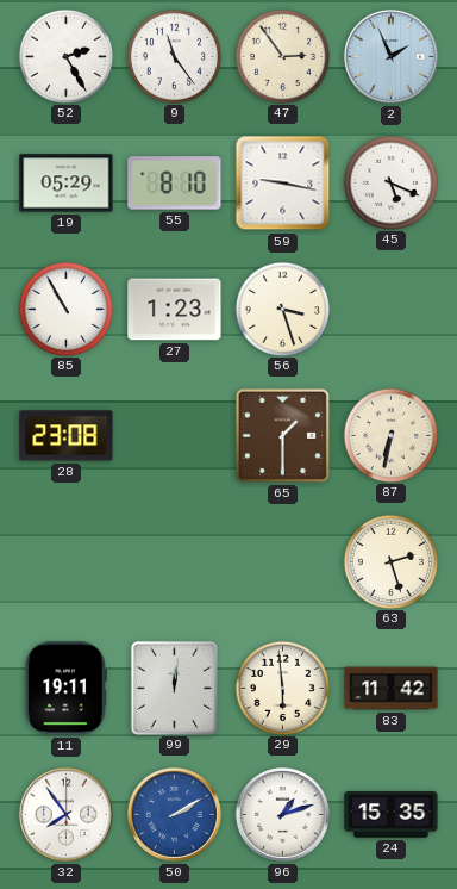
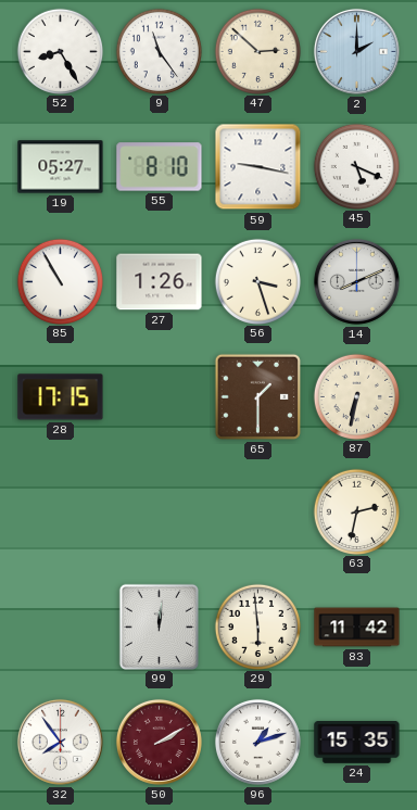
52: 2:25 -> 8:25
47: 2:54 -> 2:52
2: 1:56 -> 2:00
19: 05:29 -> 05:27
27: 1:23 -> 1:26
14: none -> 8:11
28: 23:08 -> 17:15
63: 2:27 -> 2:32
11: 19:11 -> none
50 dial: blue -> burgundy
